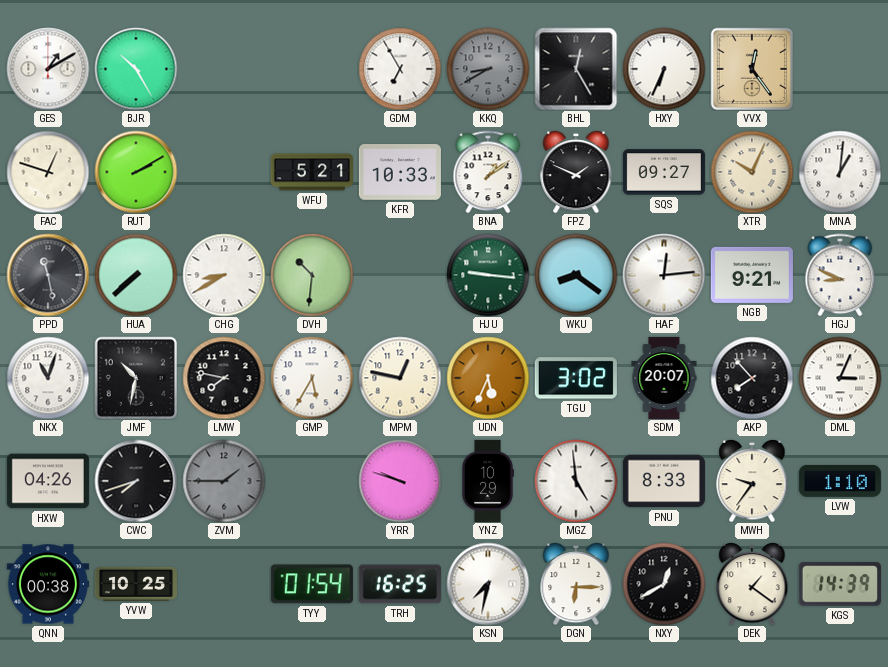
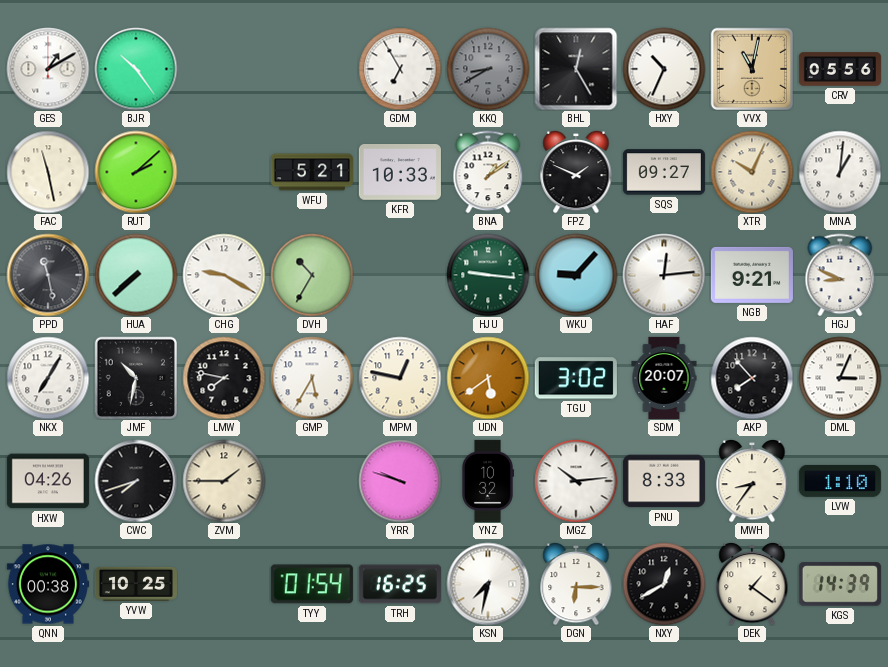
BJR: 10:25 -> 10:24
HXY: 6:34 -> 10:34
VVX: 12:24 -> 11:02
CRV: none -> 05:56
FAC: 12:48 -> 11:28
RUT: 2:10 -> 2:08
CHG: 8:40 -> 9:20
DVH: 10:31 -> 10:35
WKU: 8:21 -> 9:07
NKX: 11:03 -> 7:05
UDN: 5:34 -> 5:39
ZVM dial: grey -> cream
YNZ: 10:29 -> 10:32
MGZ: 4:59 -> 10:14
MWH: 9:36 -> 8:36
